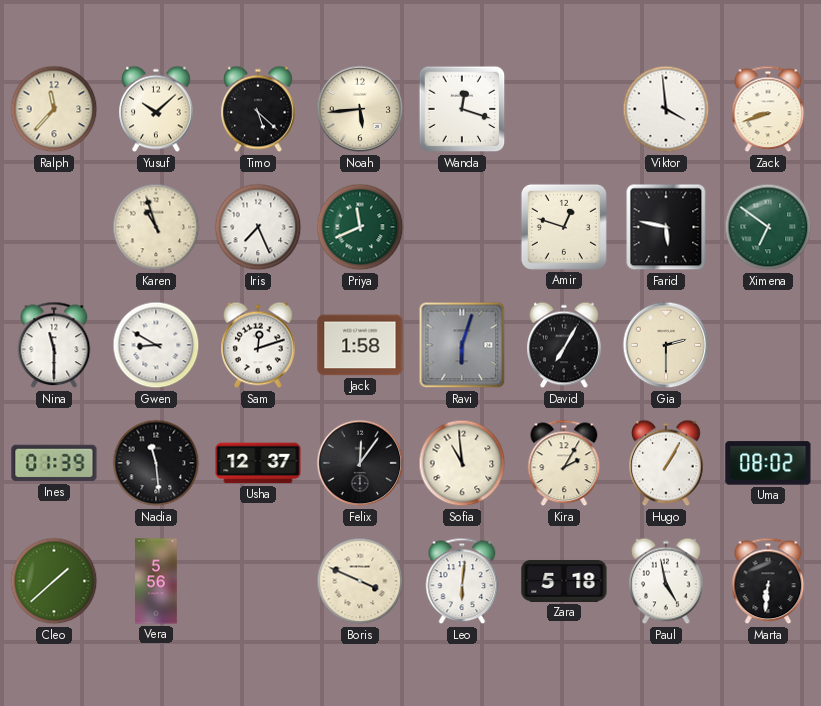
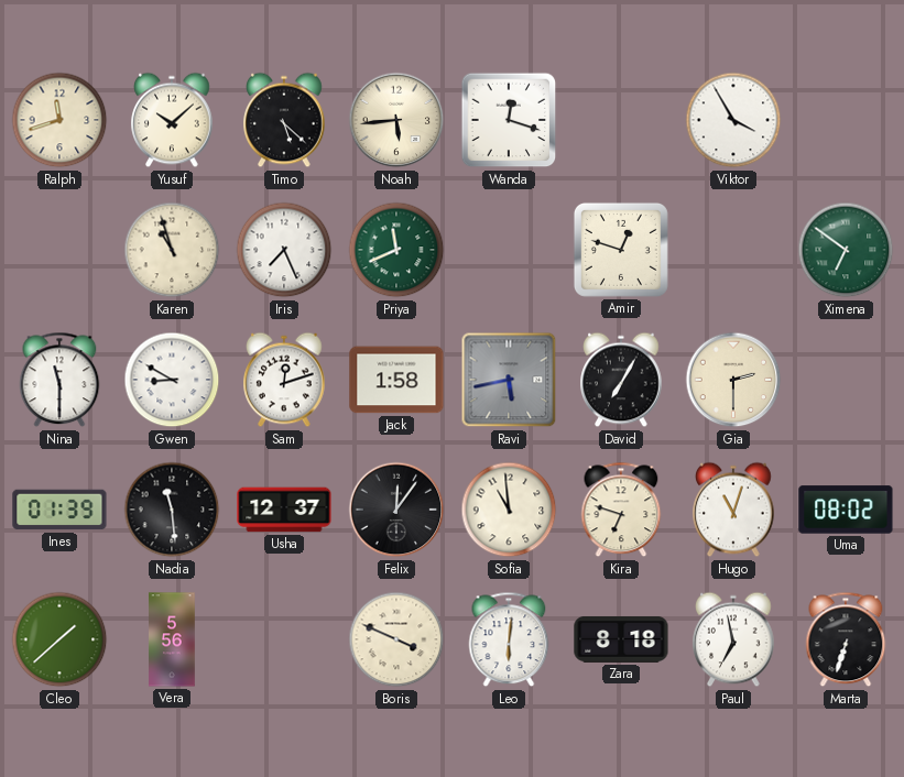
Ralph: 11:37 -> 11:42
Viktor: 3:59 -> 3:55
Zack: 8:42 -> none
Farid: 5:47 -> none
Ravi: 6:03 -> 5:43
Kira: 2:05 -> 6:48
Hugo: 1:05 -> 11:03
Zara: 5:18 -> 8:18
Paul: 4:58 -> 6:58
Marta: 6:31 -> 6:33
